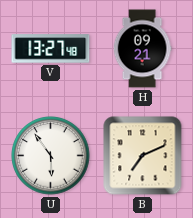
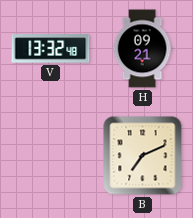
V: 13:27 -> 13:32
U: 5:54 -> none
